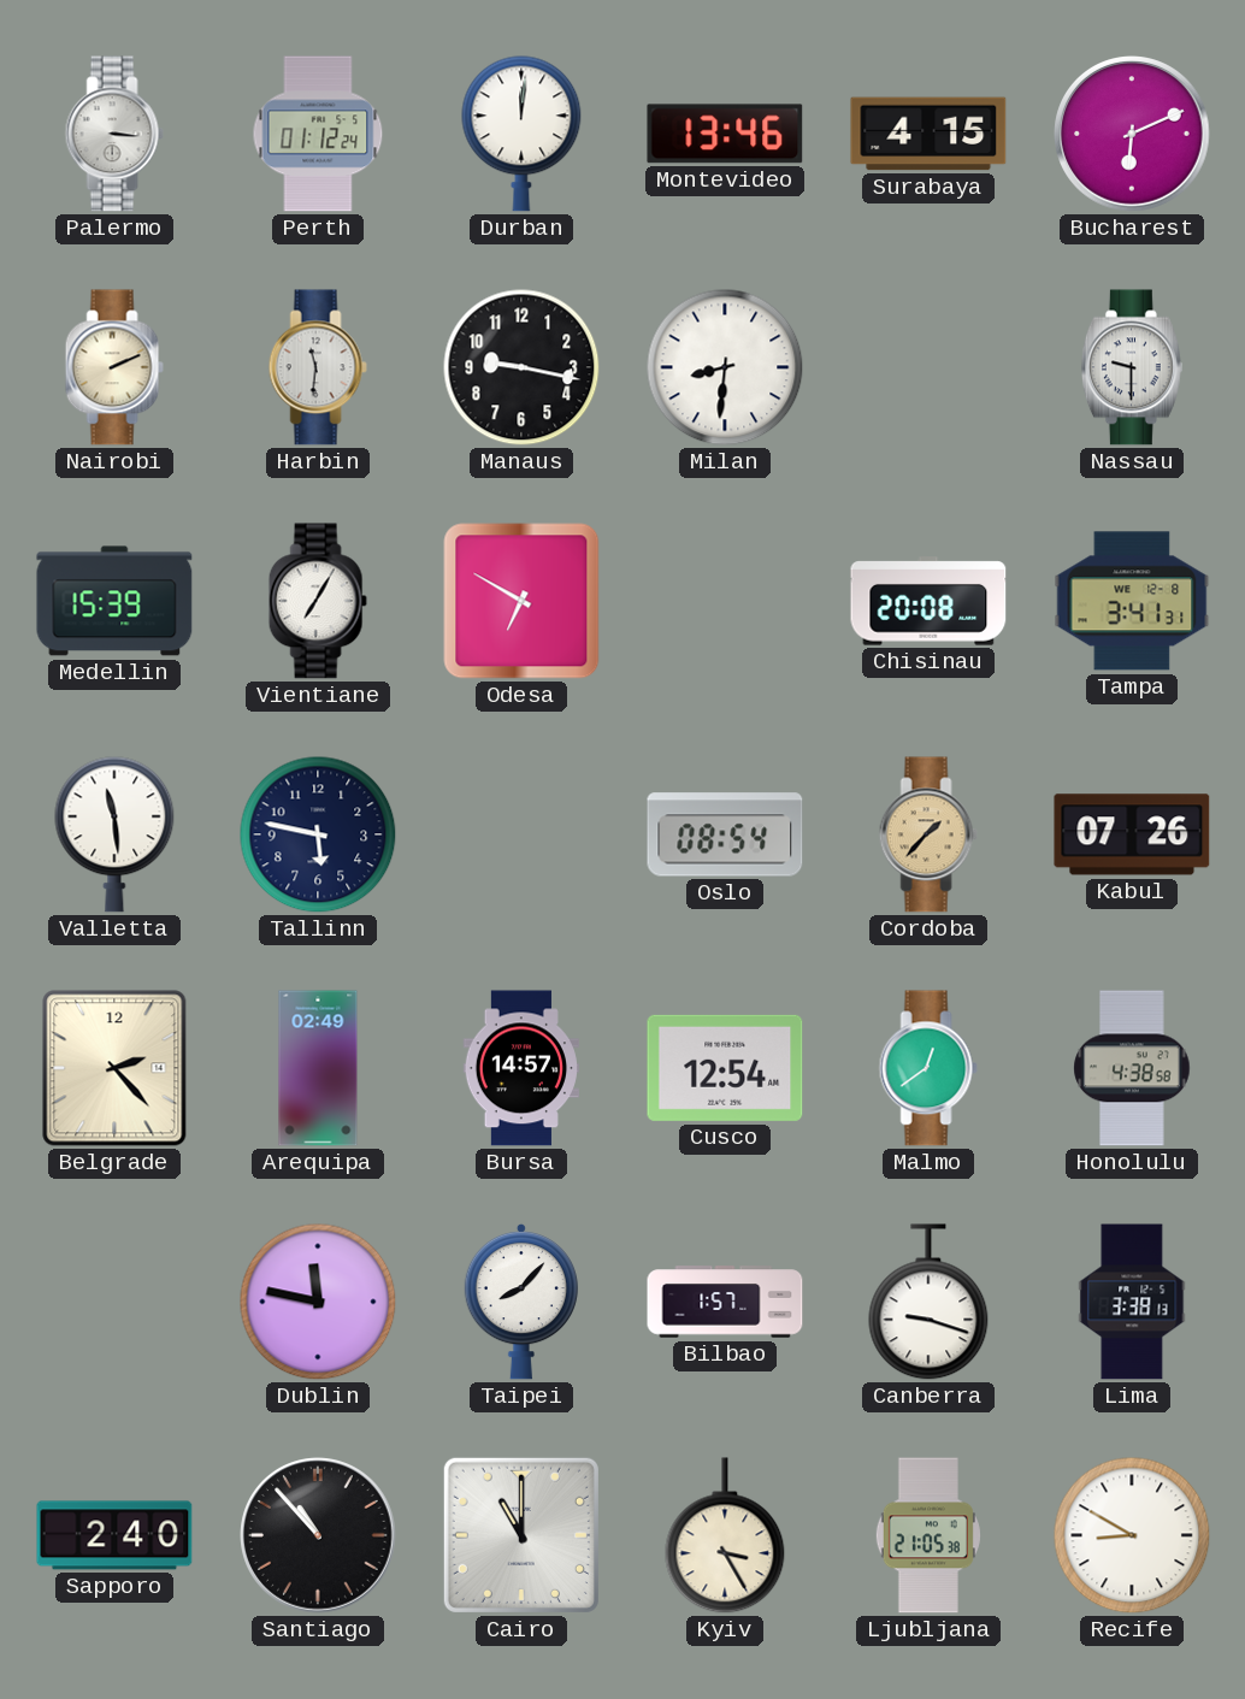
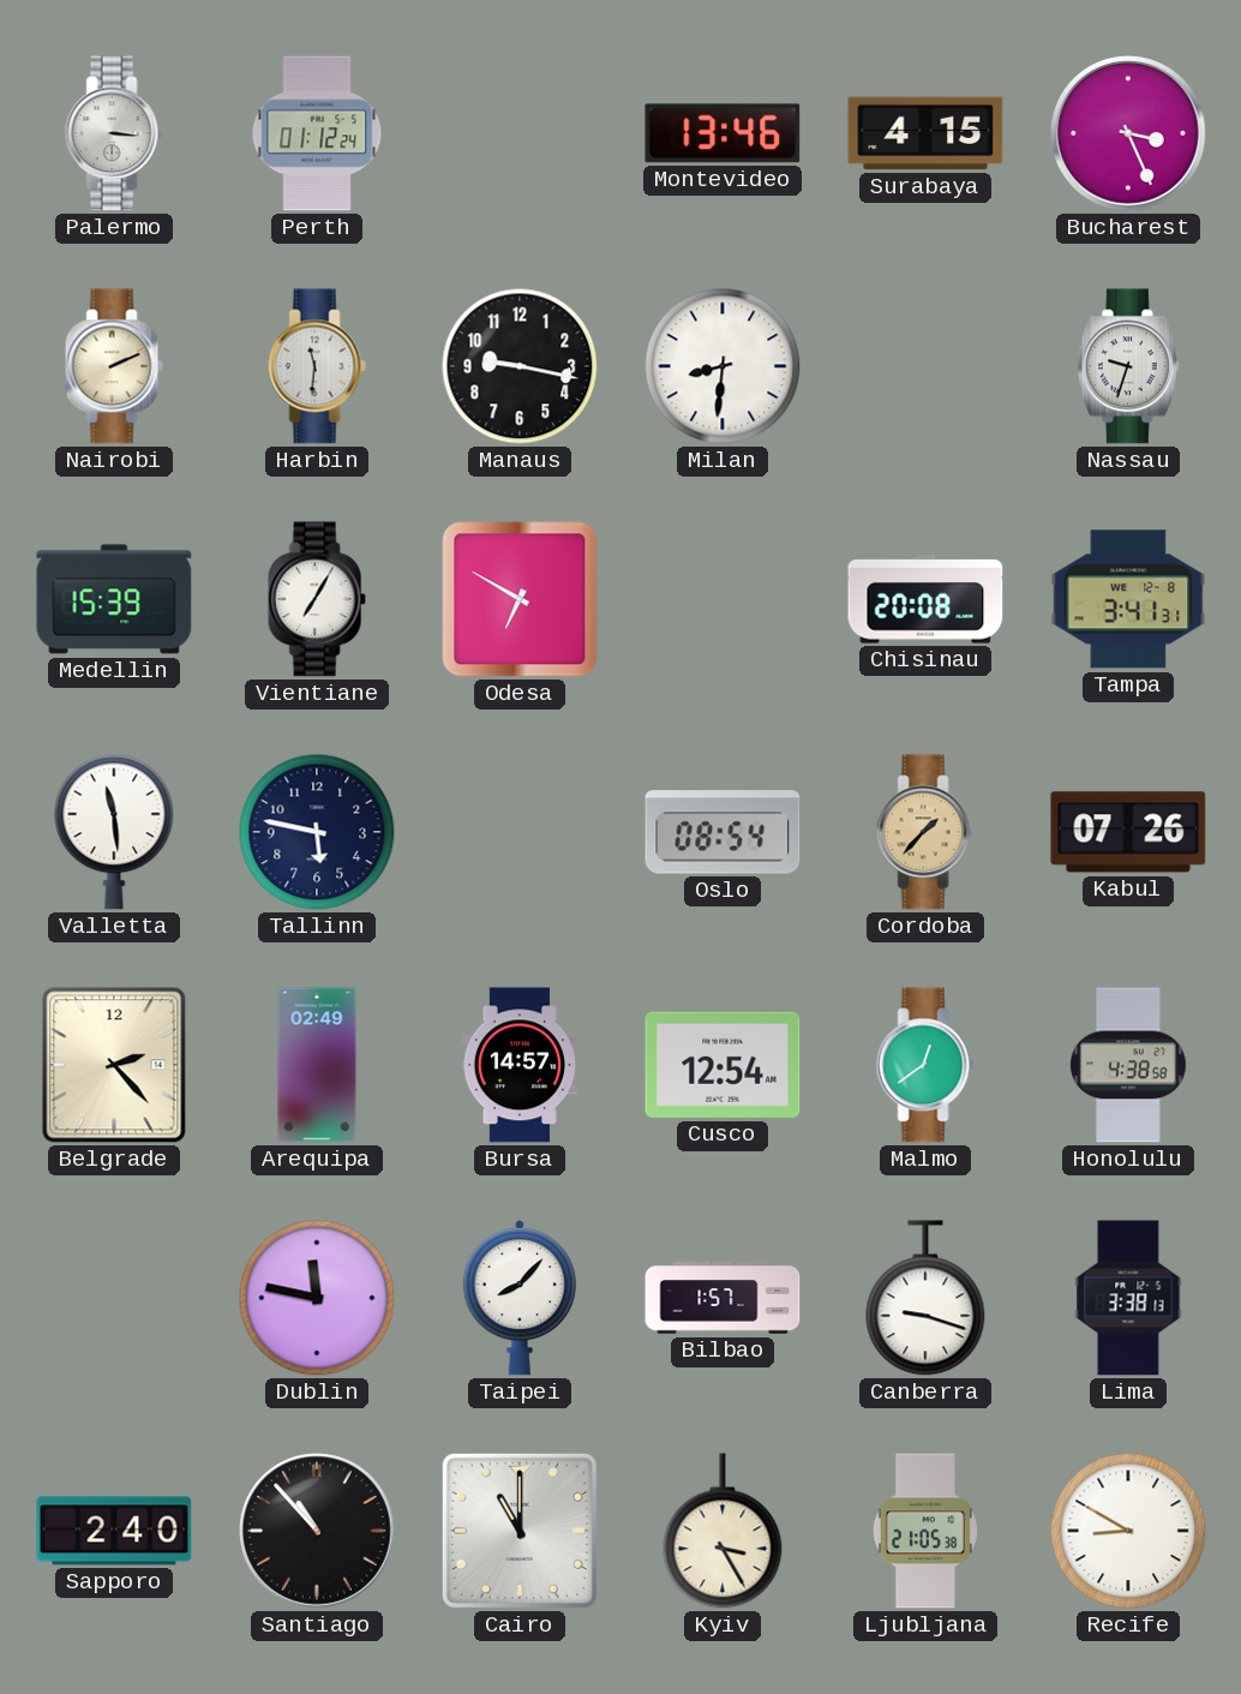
Durban: 12:01 -> none
Bucharest: 6:11 -> 3:26
Nassau: 9:30 -> 9:33
